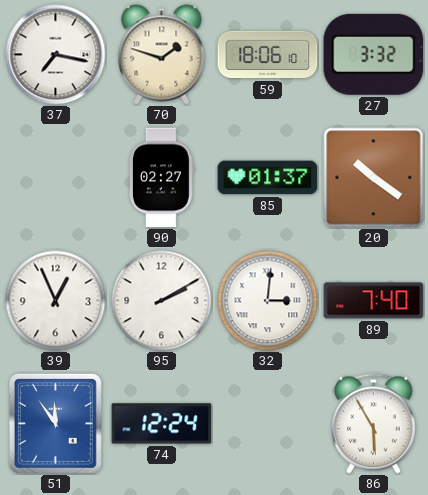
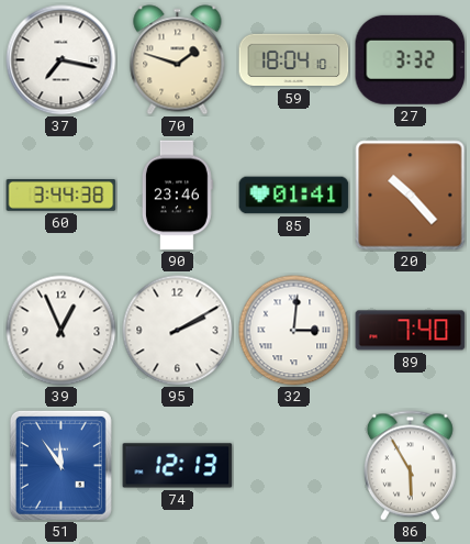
59: 18:06 -> 18:04
60: none -> 3:44
90: 02:27 -> 23:46
85: 01:37 -> 01:41
20: 10:21 -> 10:23
74: 12:24 -> 12:13
